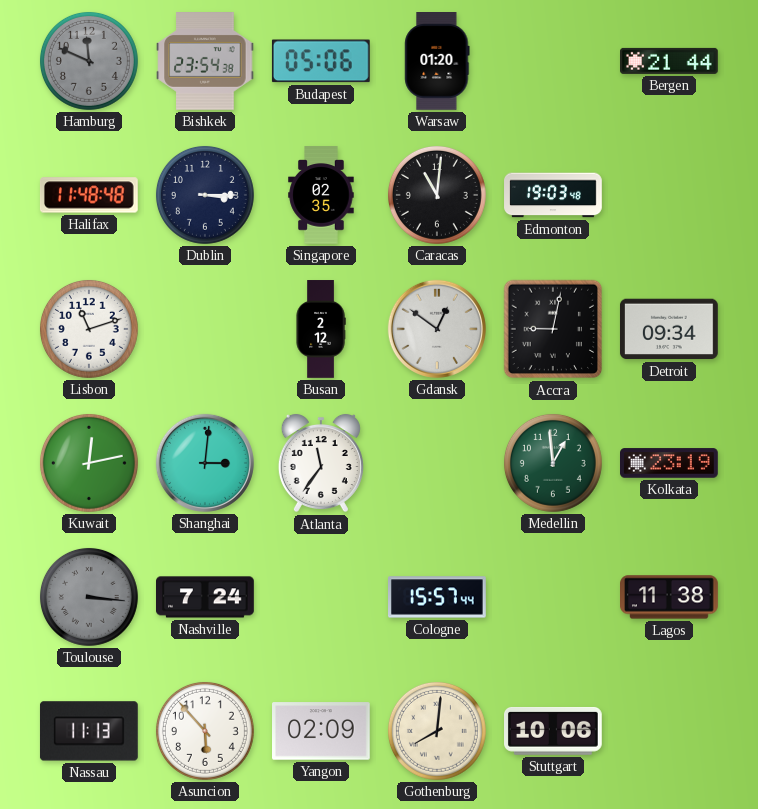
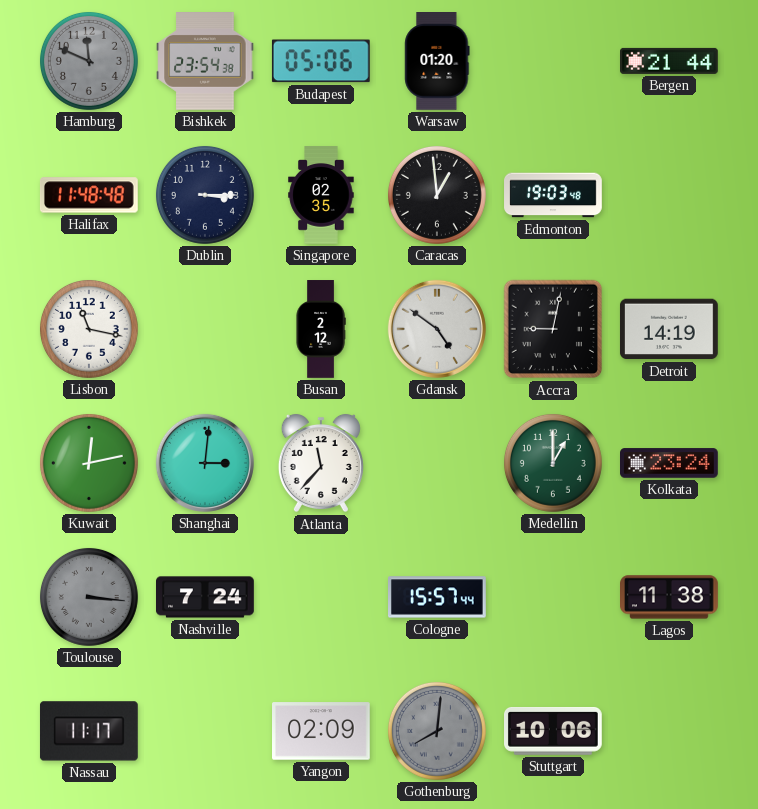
Caracas: 11:01 -> 12:59
Lisbon: 11:12 -> 11:17
Gdansk: 12:51 -> 4:51
Detroit: 09:34 -> 14:19
Atlanta: 11:36 -> 11:37
Medellin: 12:59 -> 1:00
Kolkata: 23:19 -> 23:24
Nassau: 11:13 -> 11:17
Asuncion: 5:53 -> none
Gothenburg dial: cream -> grey
